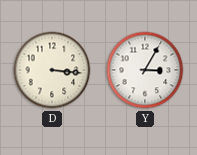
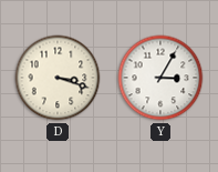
D: 3:16 -> 3:18
